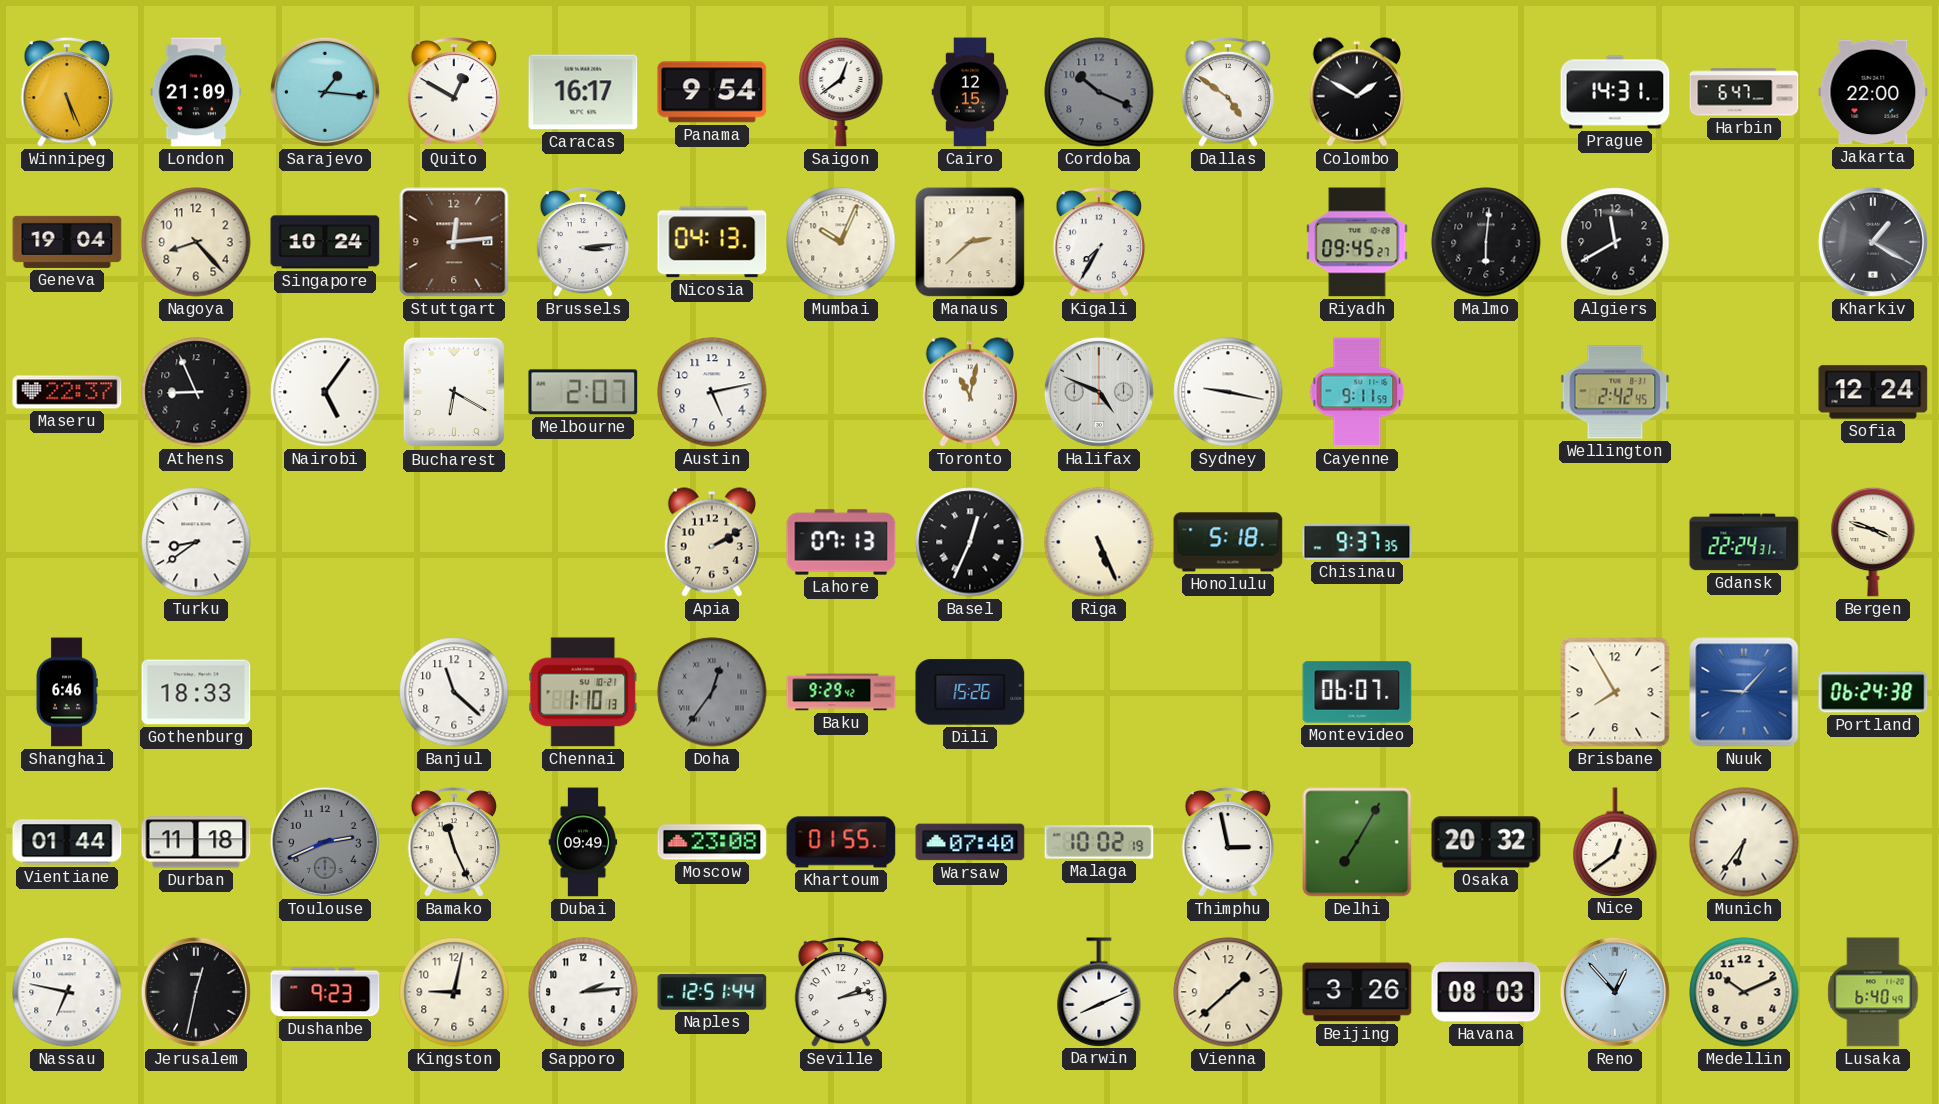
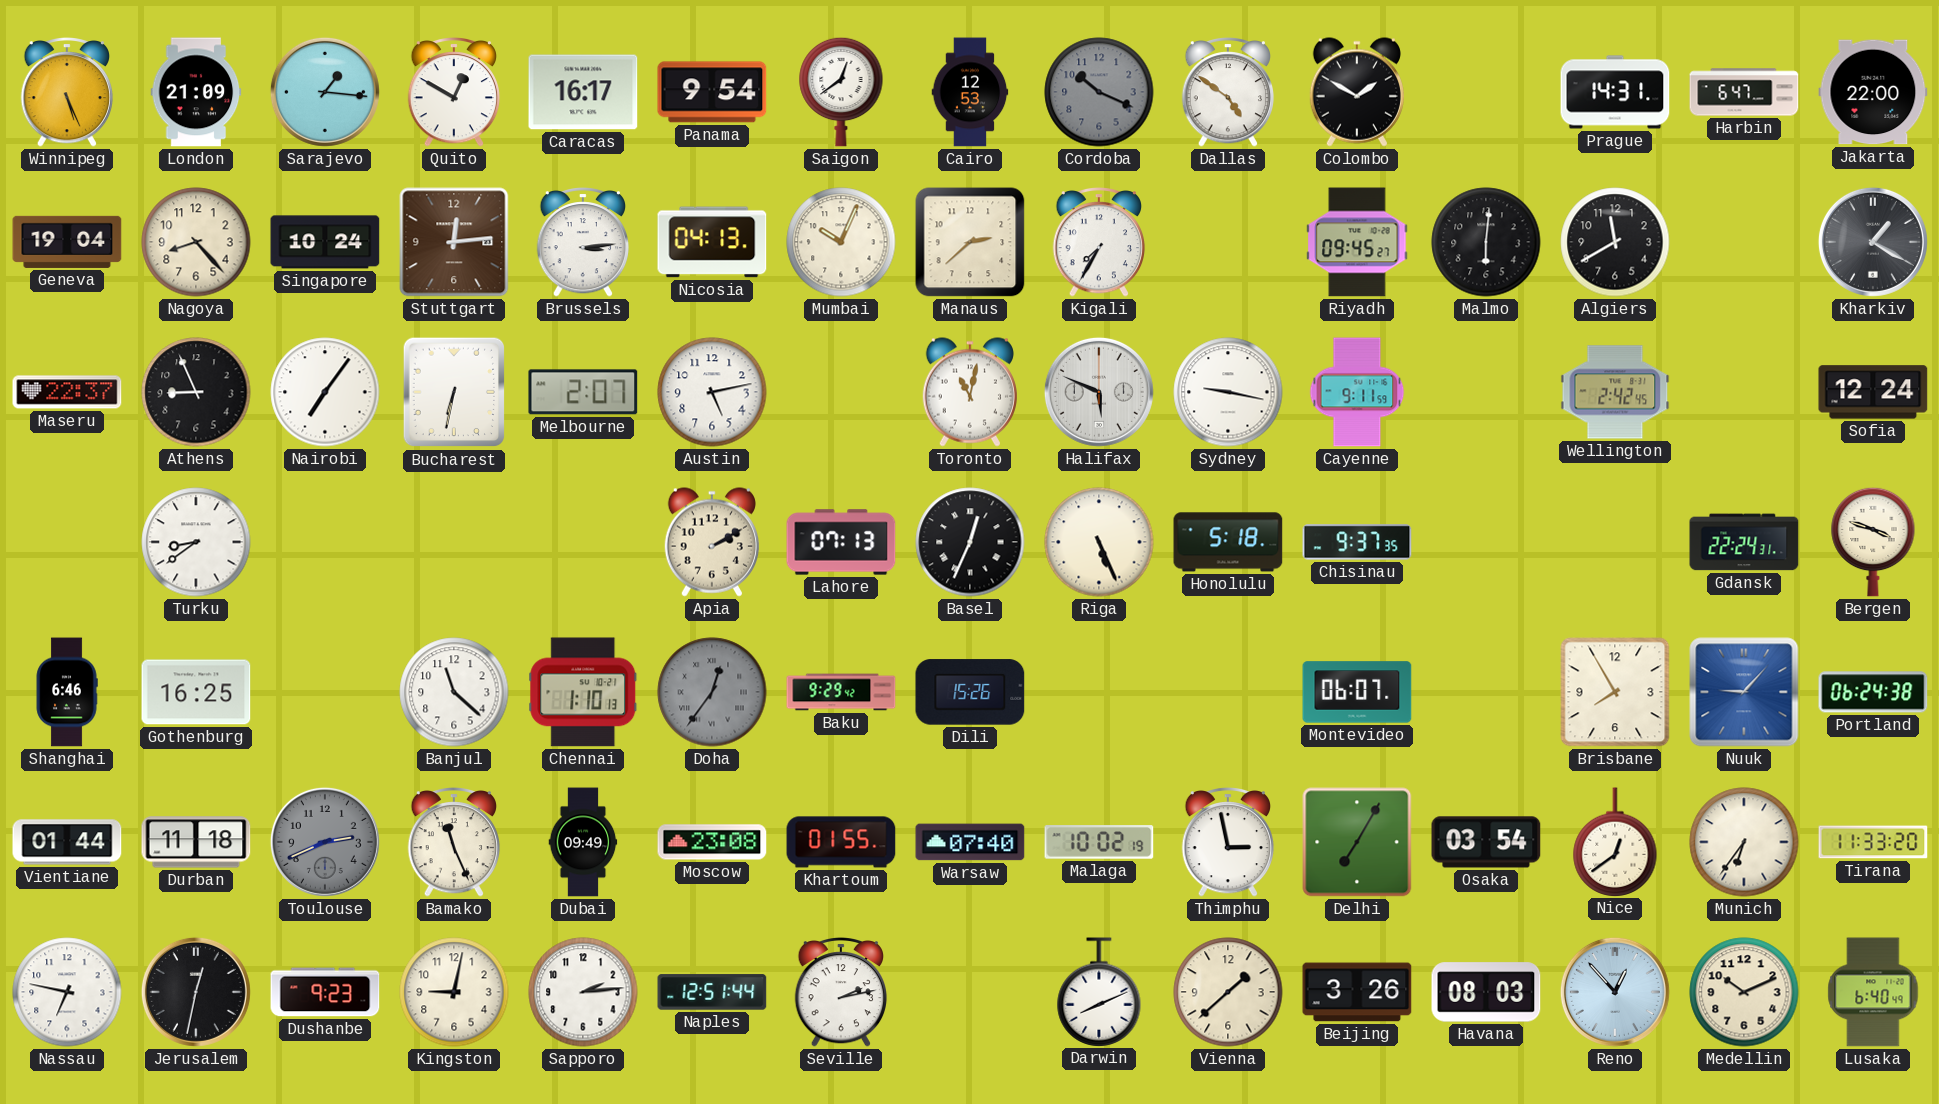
Cairo: 12:15 -> 12:53
Nairobi: 5:06 -> 7:06
Bucharest: 6:20 -> 6:32
Halifax: 4:49 -> 5:49
Gothenburg: 18:33 -> 16:25
Osaka: 20:32 -> 03:54
Tirana: none -> 11:33
